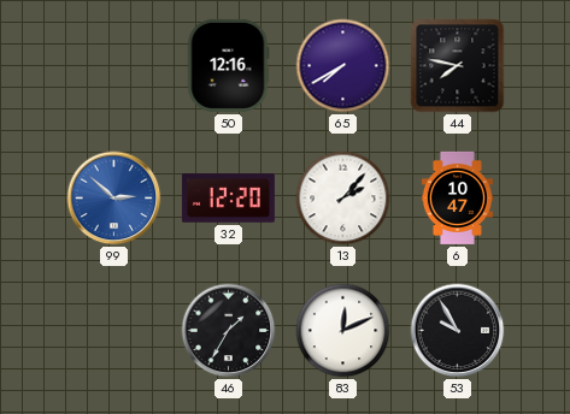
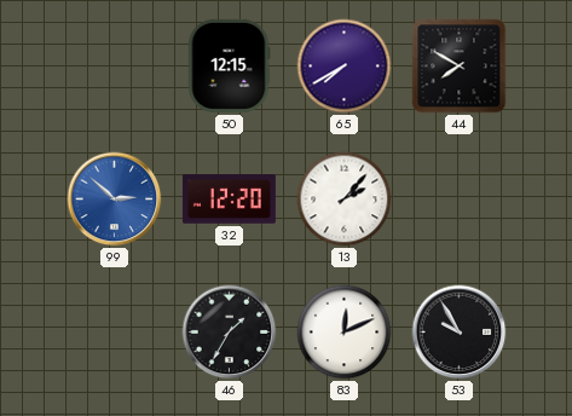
50: 12:16 -> 12:15
44: 7:47 -> 7:50
6: 10:47 -> none
